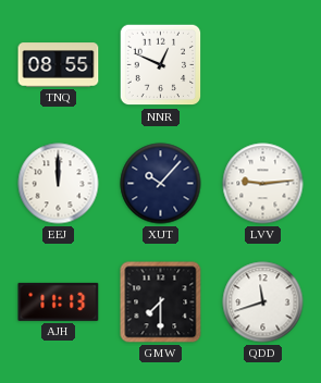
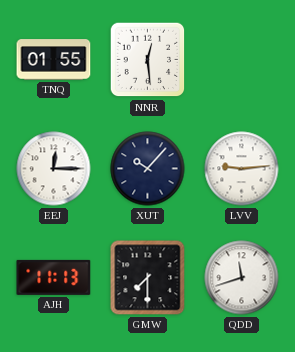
TNQ: 08:55 -> 01:55
NNR: 12:49 -> 12:29
EEJ: 12:00 -> 12:15
